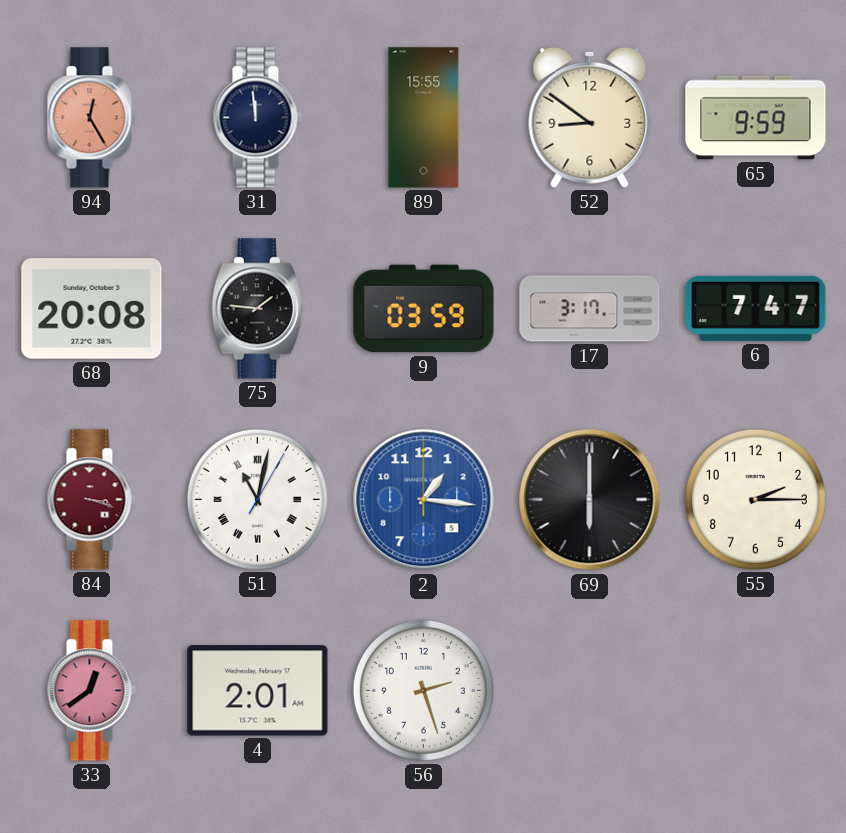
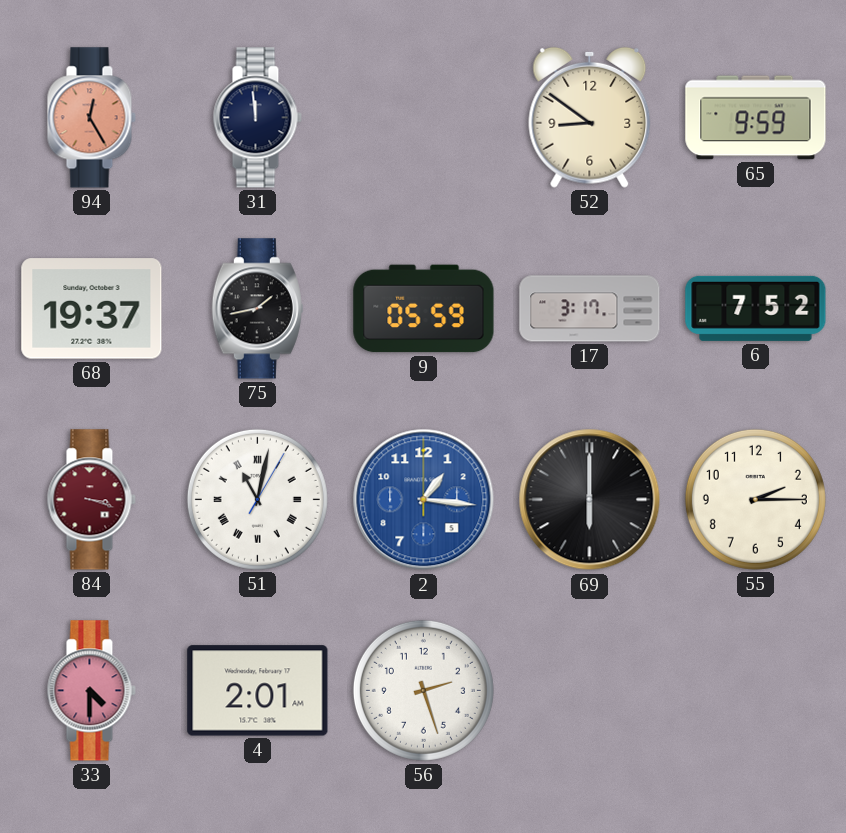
89: 15:55 -> none
68: 20:08 -> 19:37
75: 1:46 -> 1:43
9: 03:59 -> 05:59
6: 7:47 -> 7:52
33: 12:39 -> 4:30
